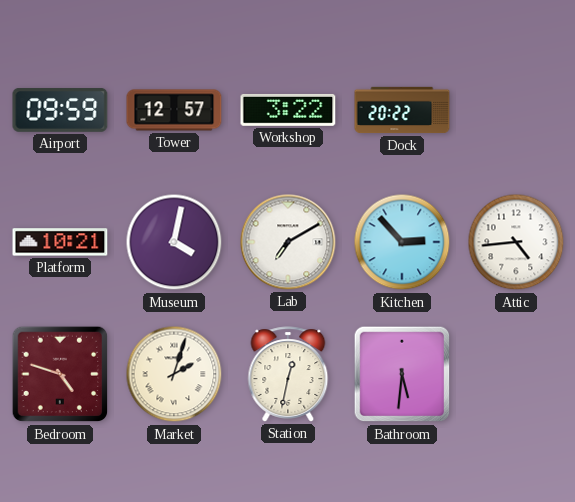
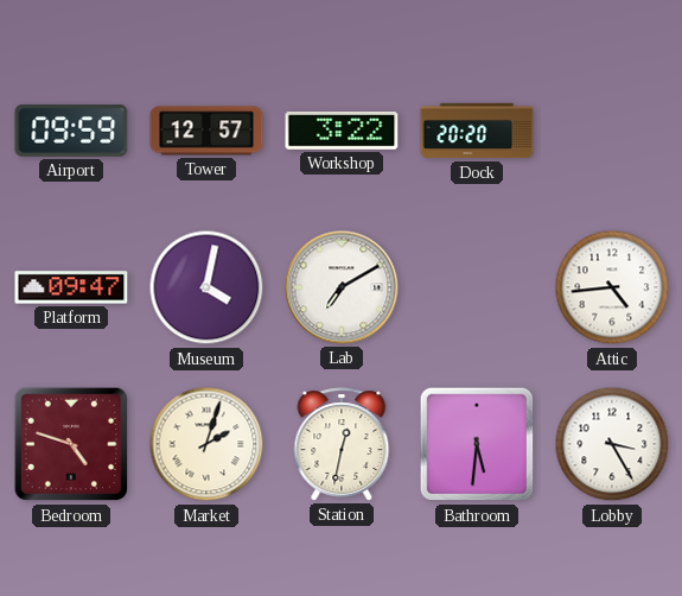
Dock: 20:22 -> 20:20
Platform: 10:21 -> 09:47
Kitchen: 2:53 -> none
Lobby: none -> 3:25
